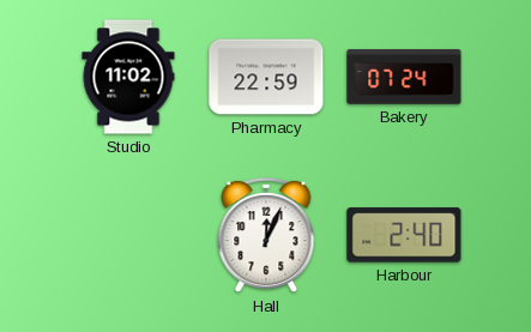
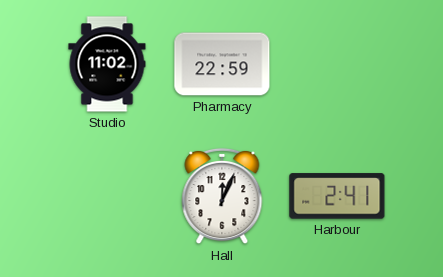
Bakery: 07:24 -> none
Harbour: 2:40 -> 2:41
